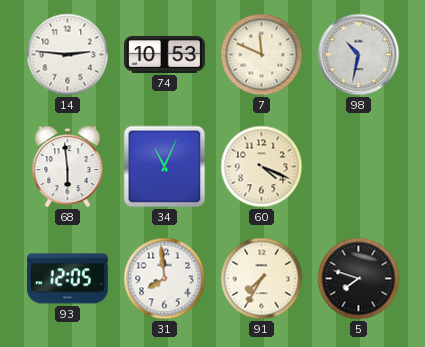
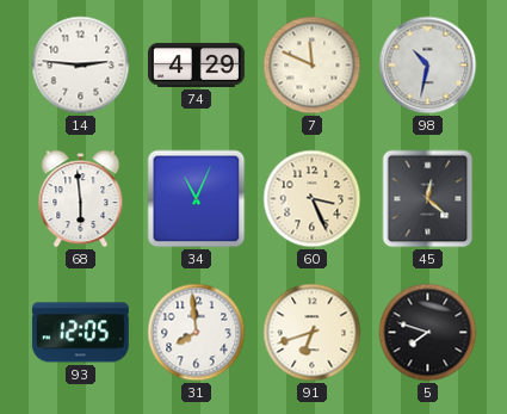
74: 10:53 -> 4:29
60: 4:19 -> 3:26
45: none -> 12:22
91: 7:35 -> 6:42
